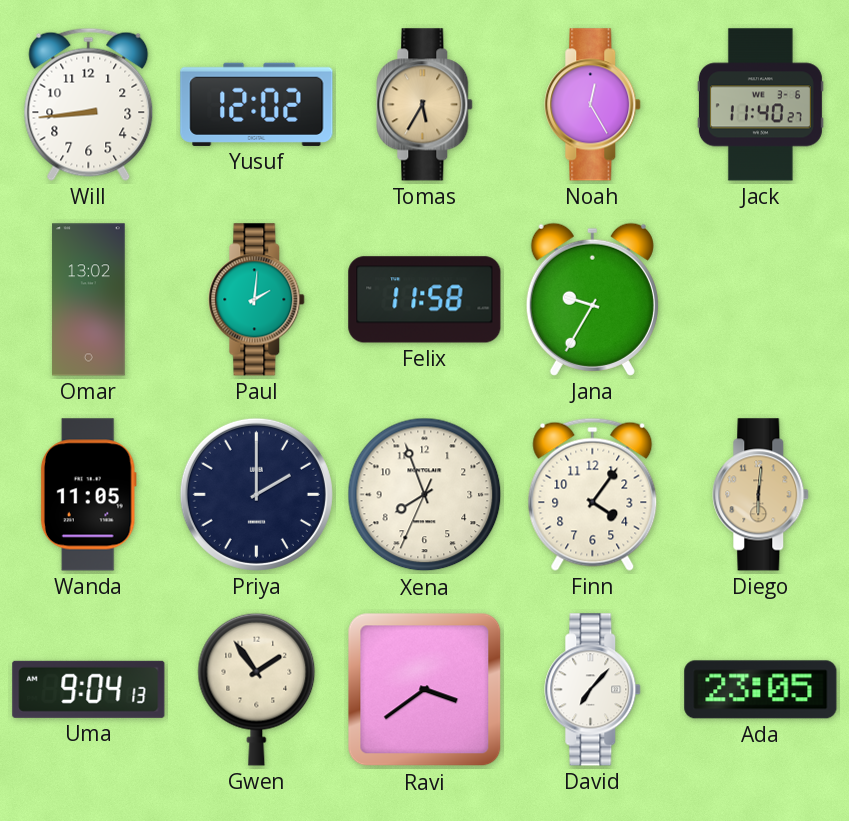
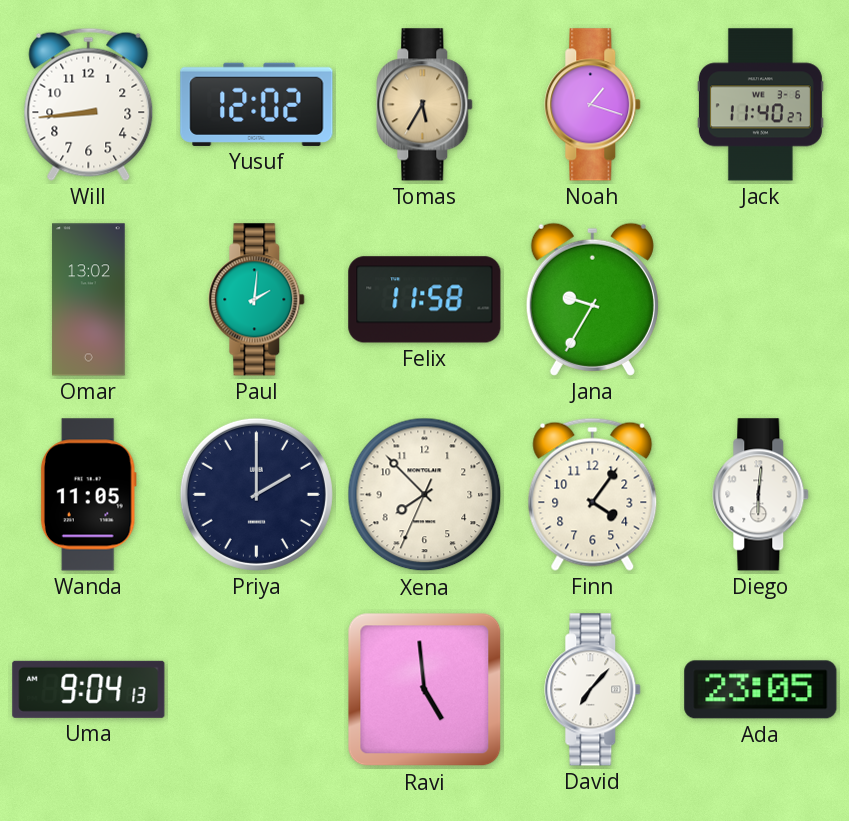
Noah: 12:25 -> 1:18
Xena: 7:56 -> 7:52
Diego dial: champagne -> white
Gwen: 1:54 -> none
Ravi: 3:39 -> 4:59
